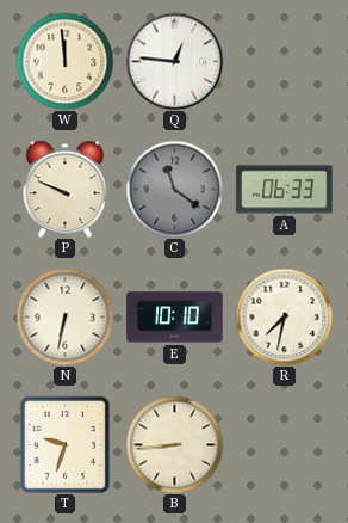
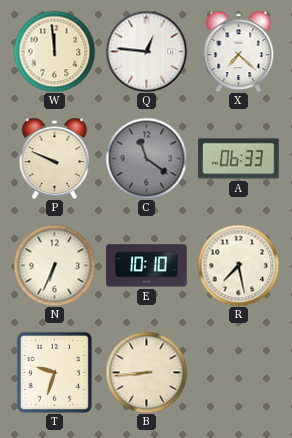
X: none -> 7:22
N: 6:32 -> 6:34
R: 7:32 -> 7:28
